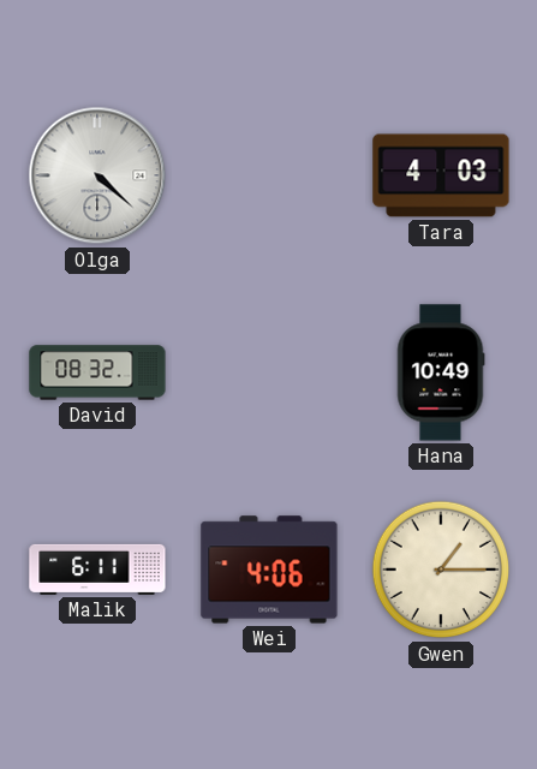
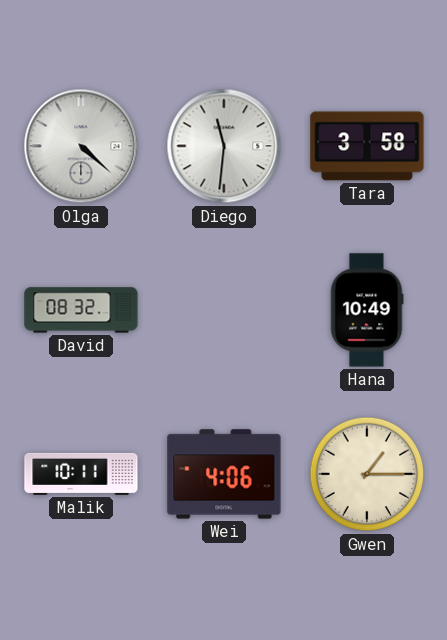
Diego: none -> 11:31
Tara: 4:03 -> 3:58
Malik: 6:11 -> 10:11
